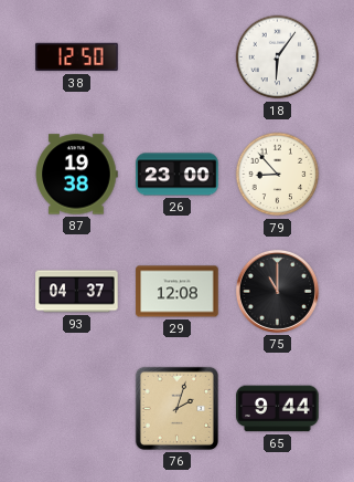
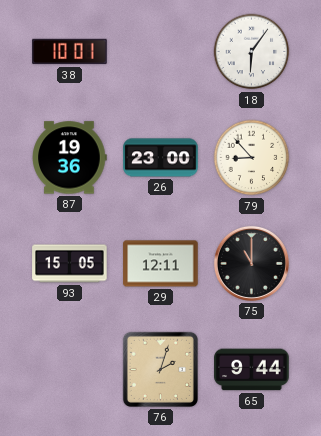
38: 12:50 -> 10:01
87: 19:38 -> 19:36
93: 04:37 -> 15:05
29: 12:08 -> 12:11
